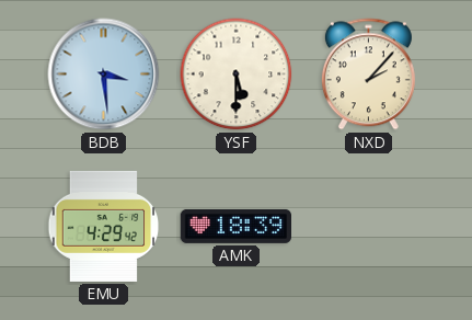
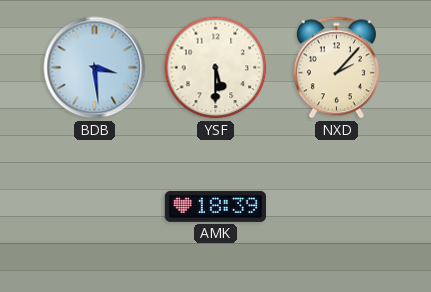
EMU: 4:29 -> none
